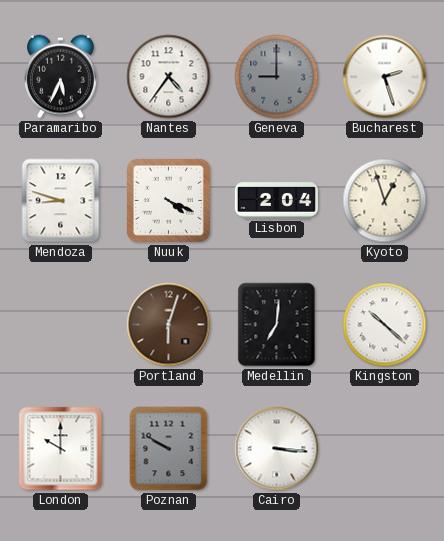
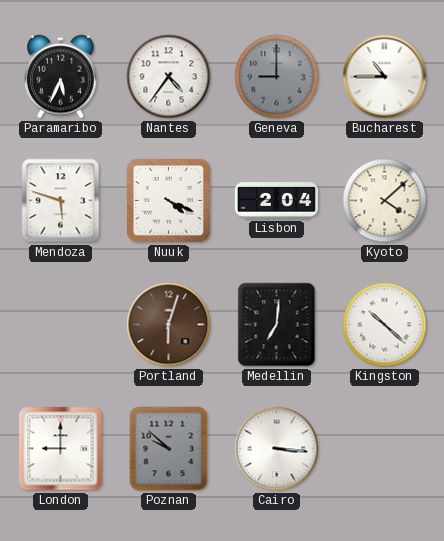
Bucharest: 2:27 -> 10:45
Mendoza: 8:48 -> 5:48
Kyoto: 12:57 -> 4:08
London: 10:00 -> 9:00
Poznan: 9:50 -> 9:52
